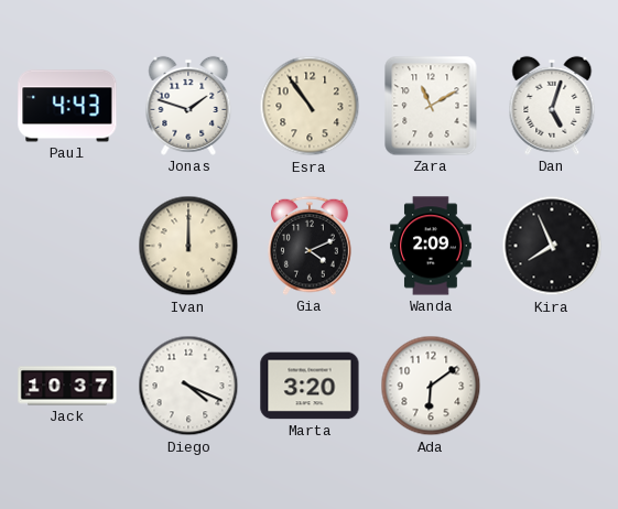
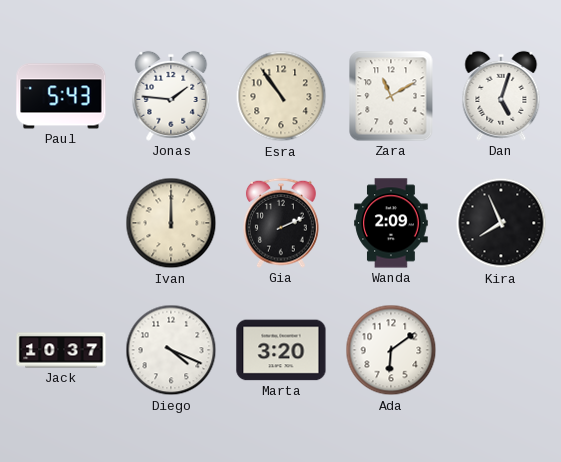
Paul: 4:43 -> 5:43
Jonas: 1:48 -> 1:46
Gia: 4:11 -> 2:11
